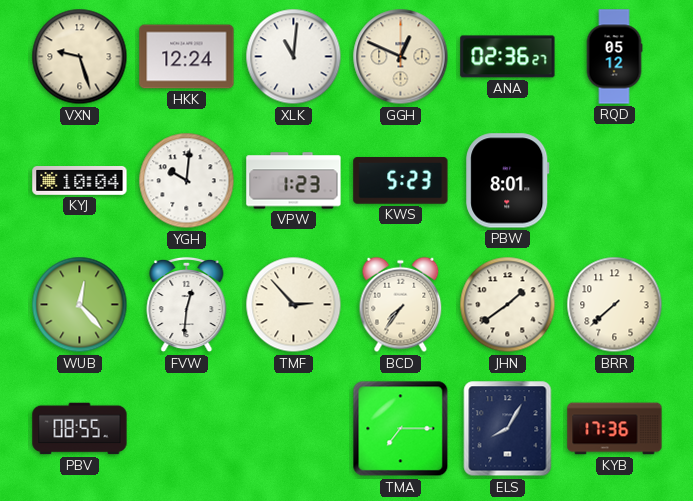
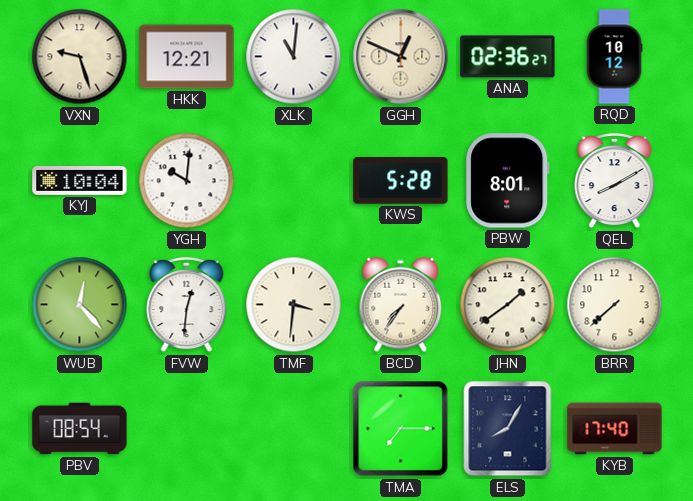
HKK: 12:24 -> 12:21
RQD: 05:12 -> 10:12
VPW: 1:23 -> none
KWS: 5:23 -> 5:28
QEL: none -> 8:10
TMF: 2:53 -> 3:31
PBV: 08:55 -> 08:54
KYB: 17:36 -> 17:40
